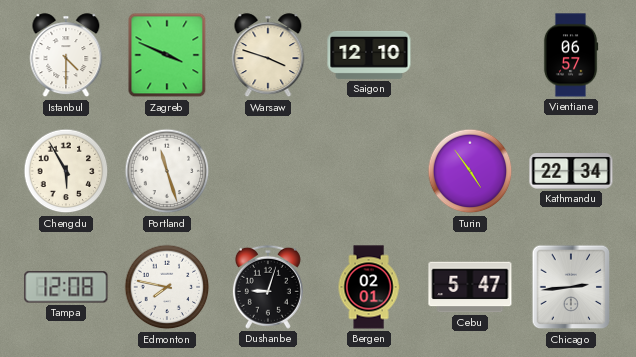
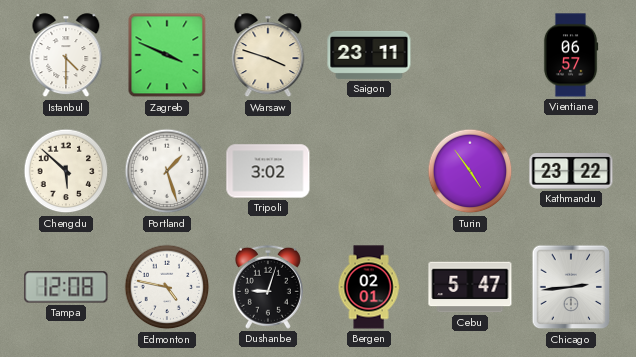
Saigon: 12:10 -> 23:11
Chengdu: 5:55 -> 5:52
Portland: 11:27 -> 1:27
Tripoli: none -> 3:02
Kathmandu: 22:34 -> 23:22
Edmonton: 7:47 -> 4:47
